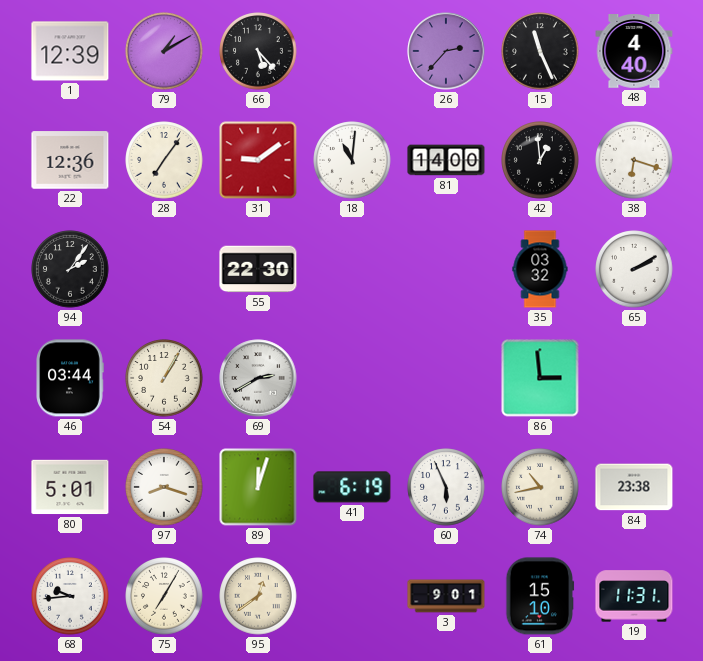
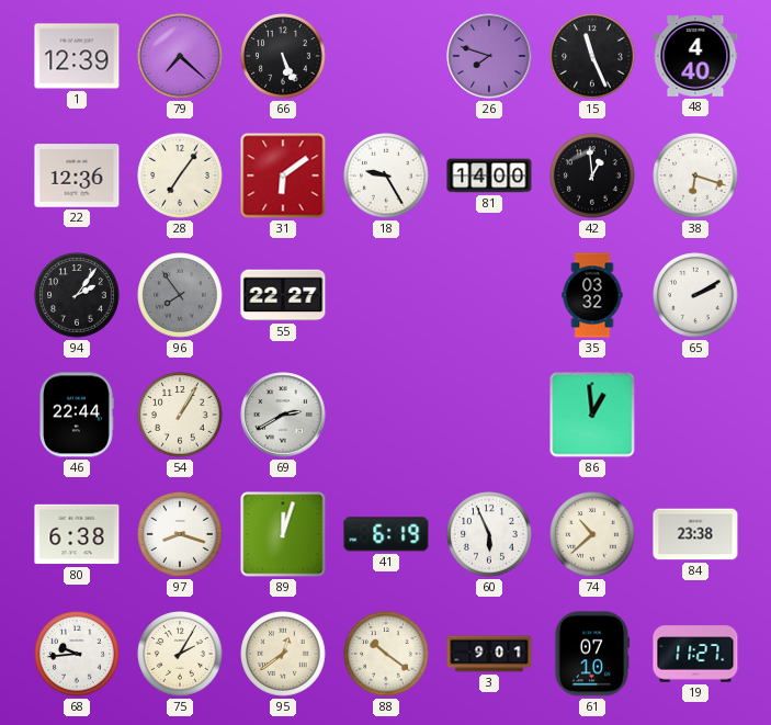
79: 1:10 -> 7:22
66: 5:23 -> 5:26
26: 2:37 -> 7:48
31: 9:09 -> 6:09
18: 11:01 -> 9:25
96: none -> 7:54
55: 22:30 -> 22:27
46: 03:44 -> 22:44
86: 2:59 -> 12:59
80: 5:01 -> 6:38
74: 10:43 -> 10:38
75: 7:05 -> 2:05
88: none -> 10:21
61: 15:10 -> 07:10
19: 11:31 -> 11:27
